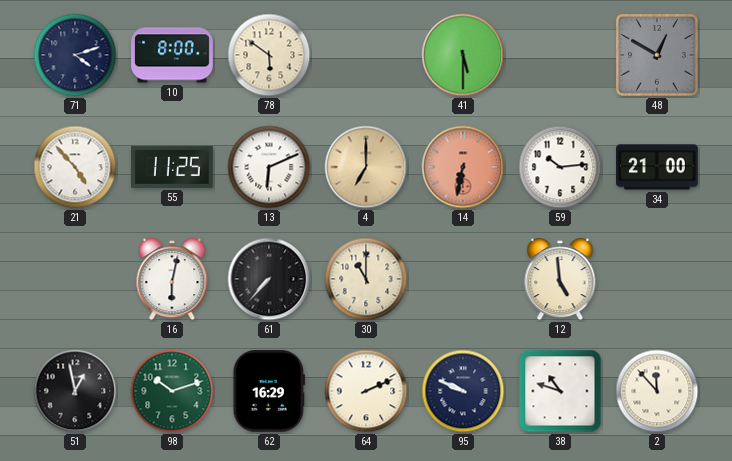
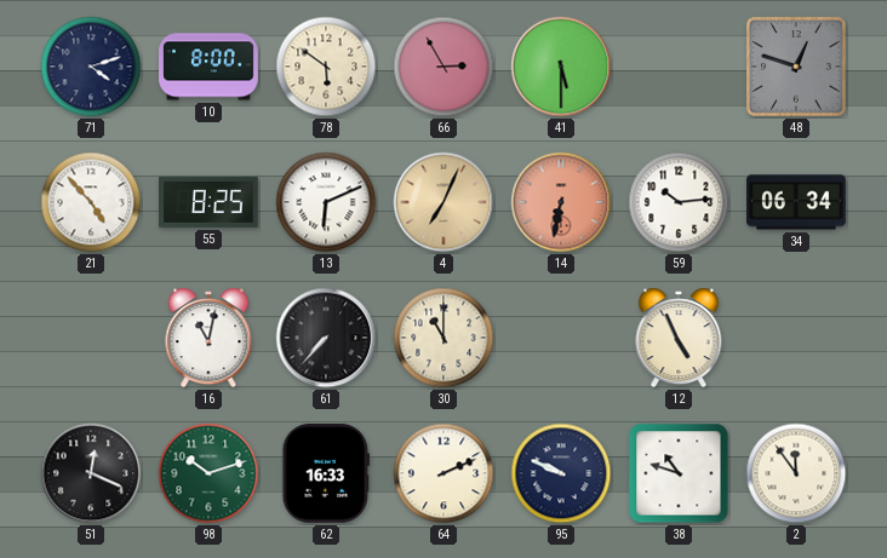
66: none -> 2:55
48: 12:50 -> 12:48
55: 11:25 -> 8:25
4: 7:00 -> 7:04
34: 21:00 -> 06:34
16: 6:02 -> 11:02
12: 4:59 -> 4:56
51: 12:58 -> 12:19
62: 16:29 -> 16:33
2: 11:53 -> 11:54
